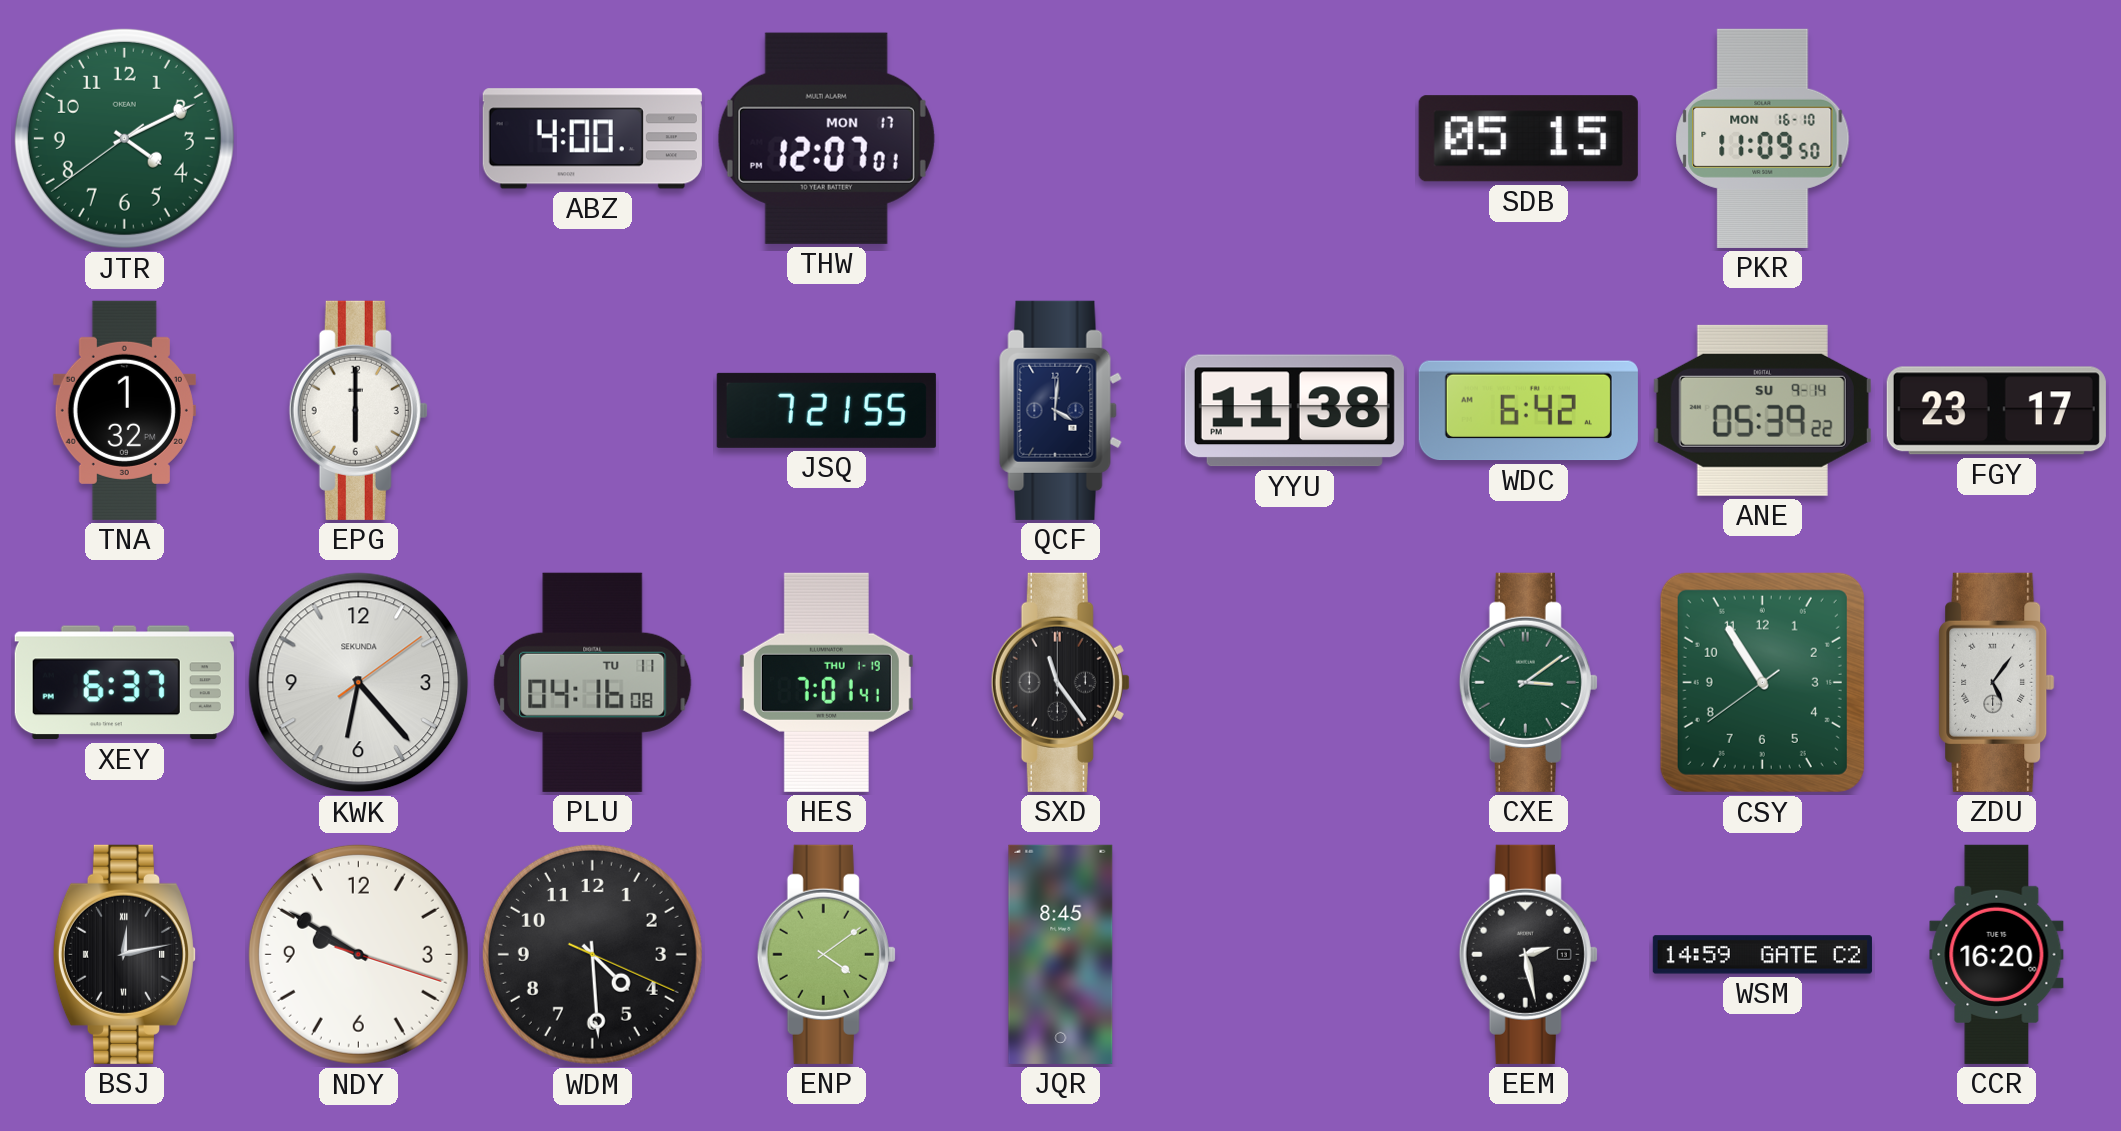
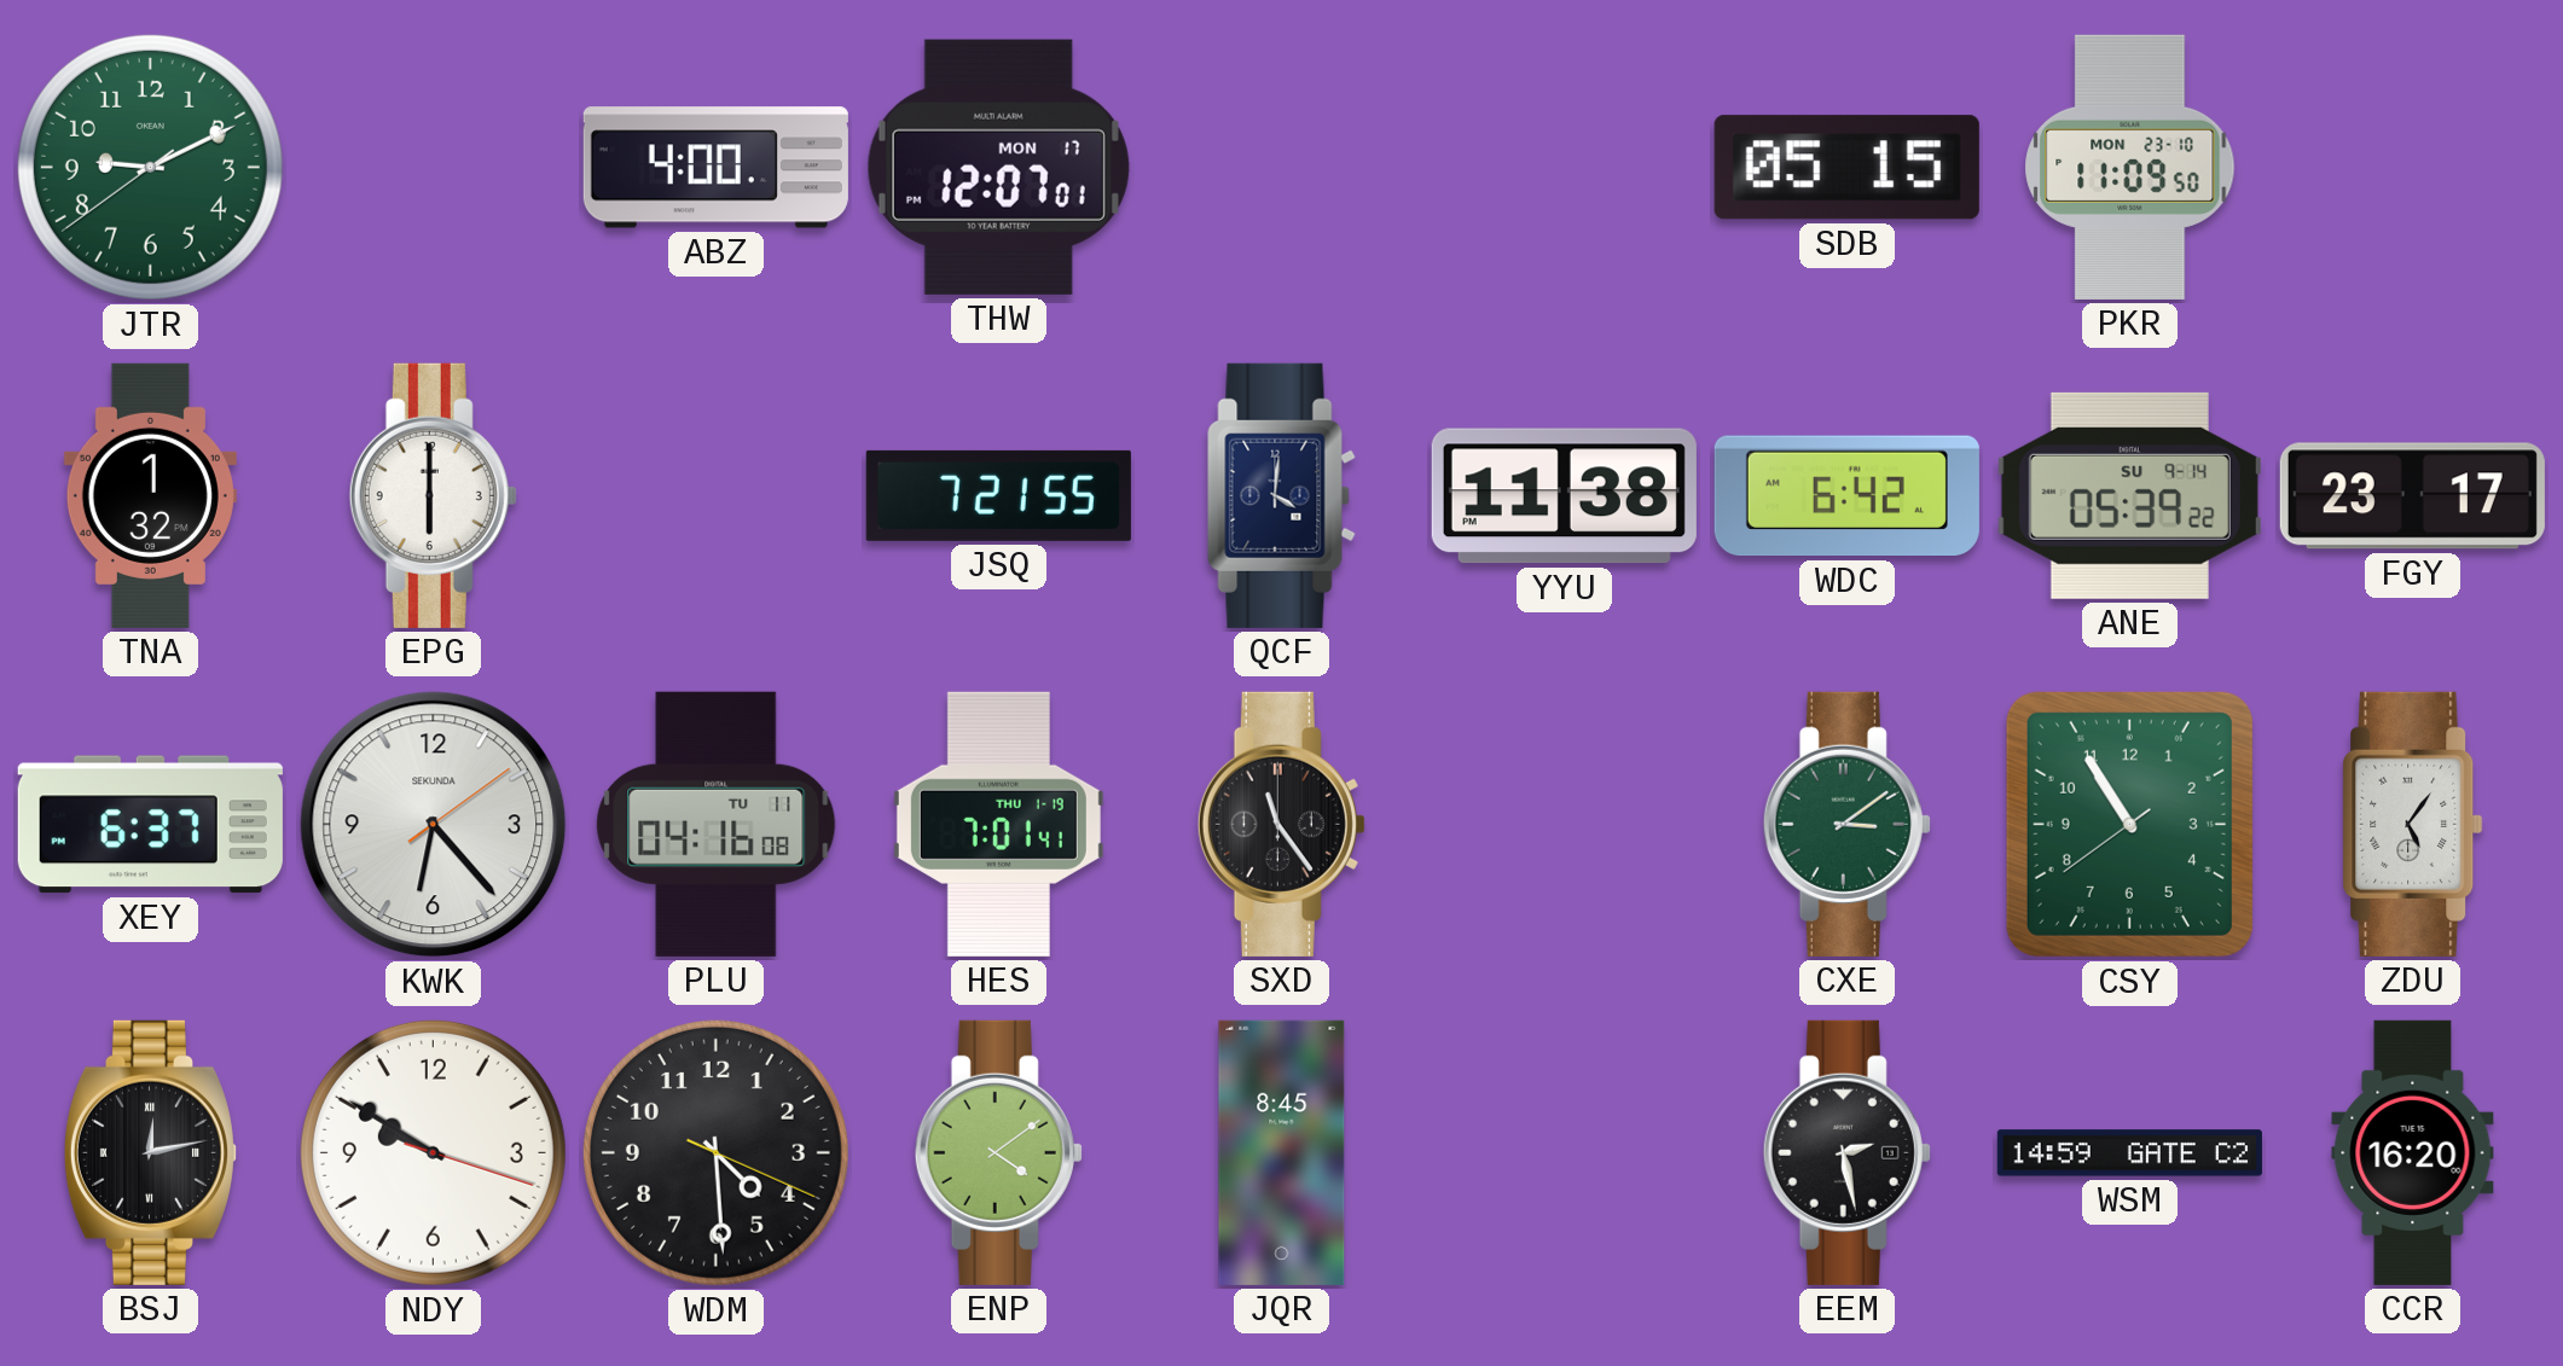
JTR: 4:10 -> 9:10
PKR date: MON 16-10 -> MON 23-10
